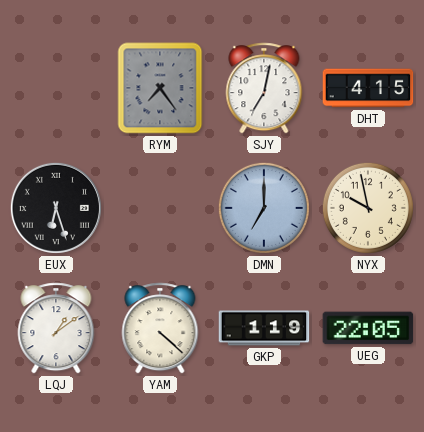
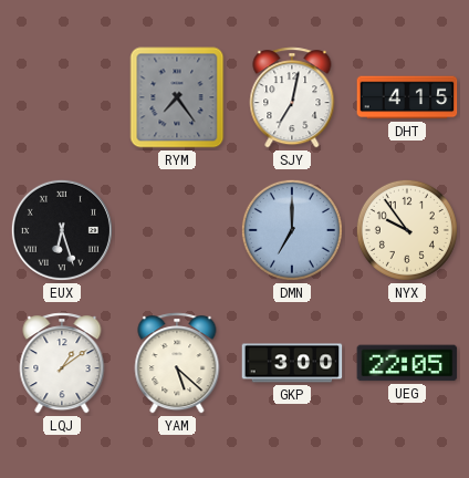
NYX: 9:58 -> 9:54
YAM: 4:22 -> 5:22
GKP: 1:19 -> 3:00
